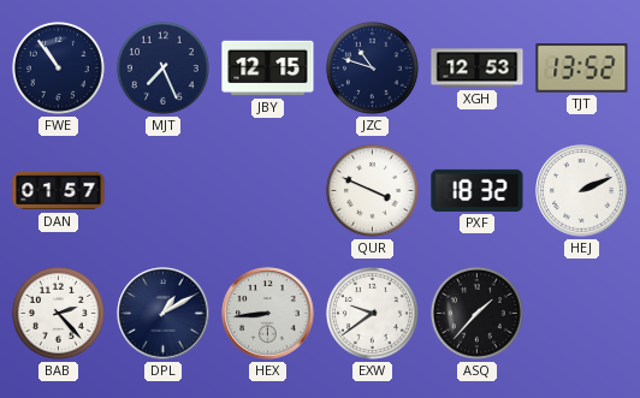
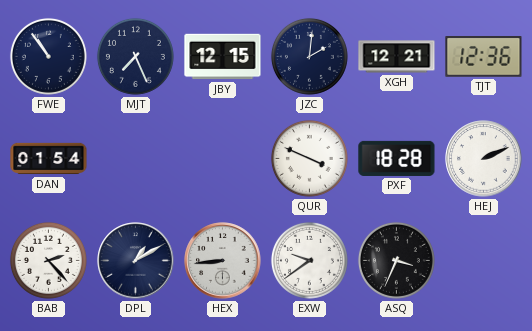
JZC: 10:48 -> 2:01
XGH: 12:53 -> 12:21
TJT: 13:52 -> 12:36
DAN: 01:57 -> 01:54
PXF: 18:32 -> 18:28
ASQ: 1:37 -> 3:34
